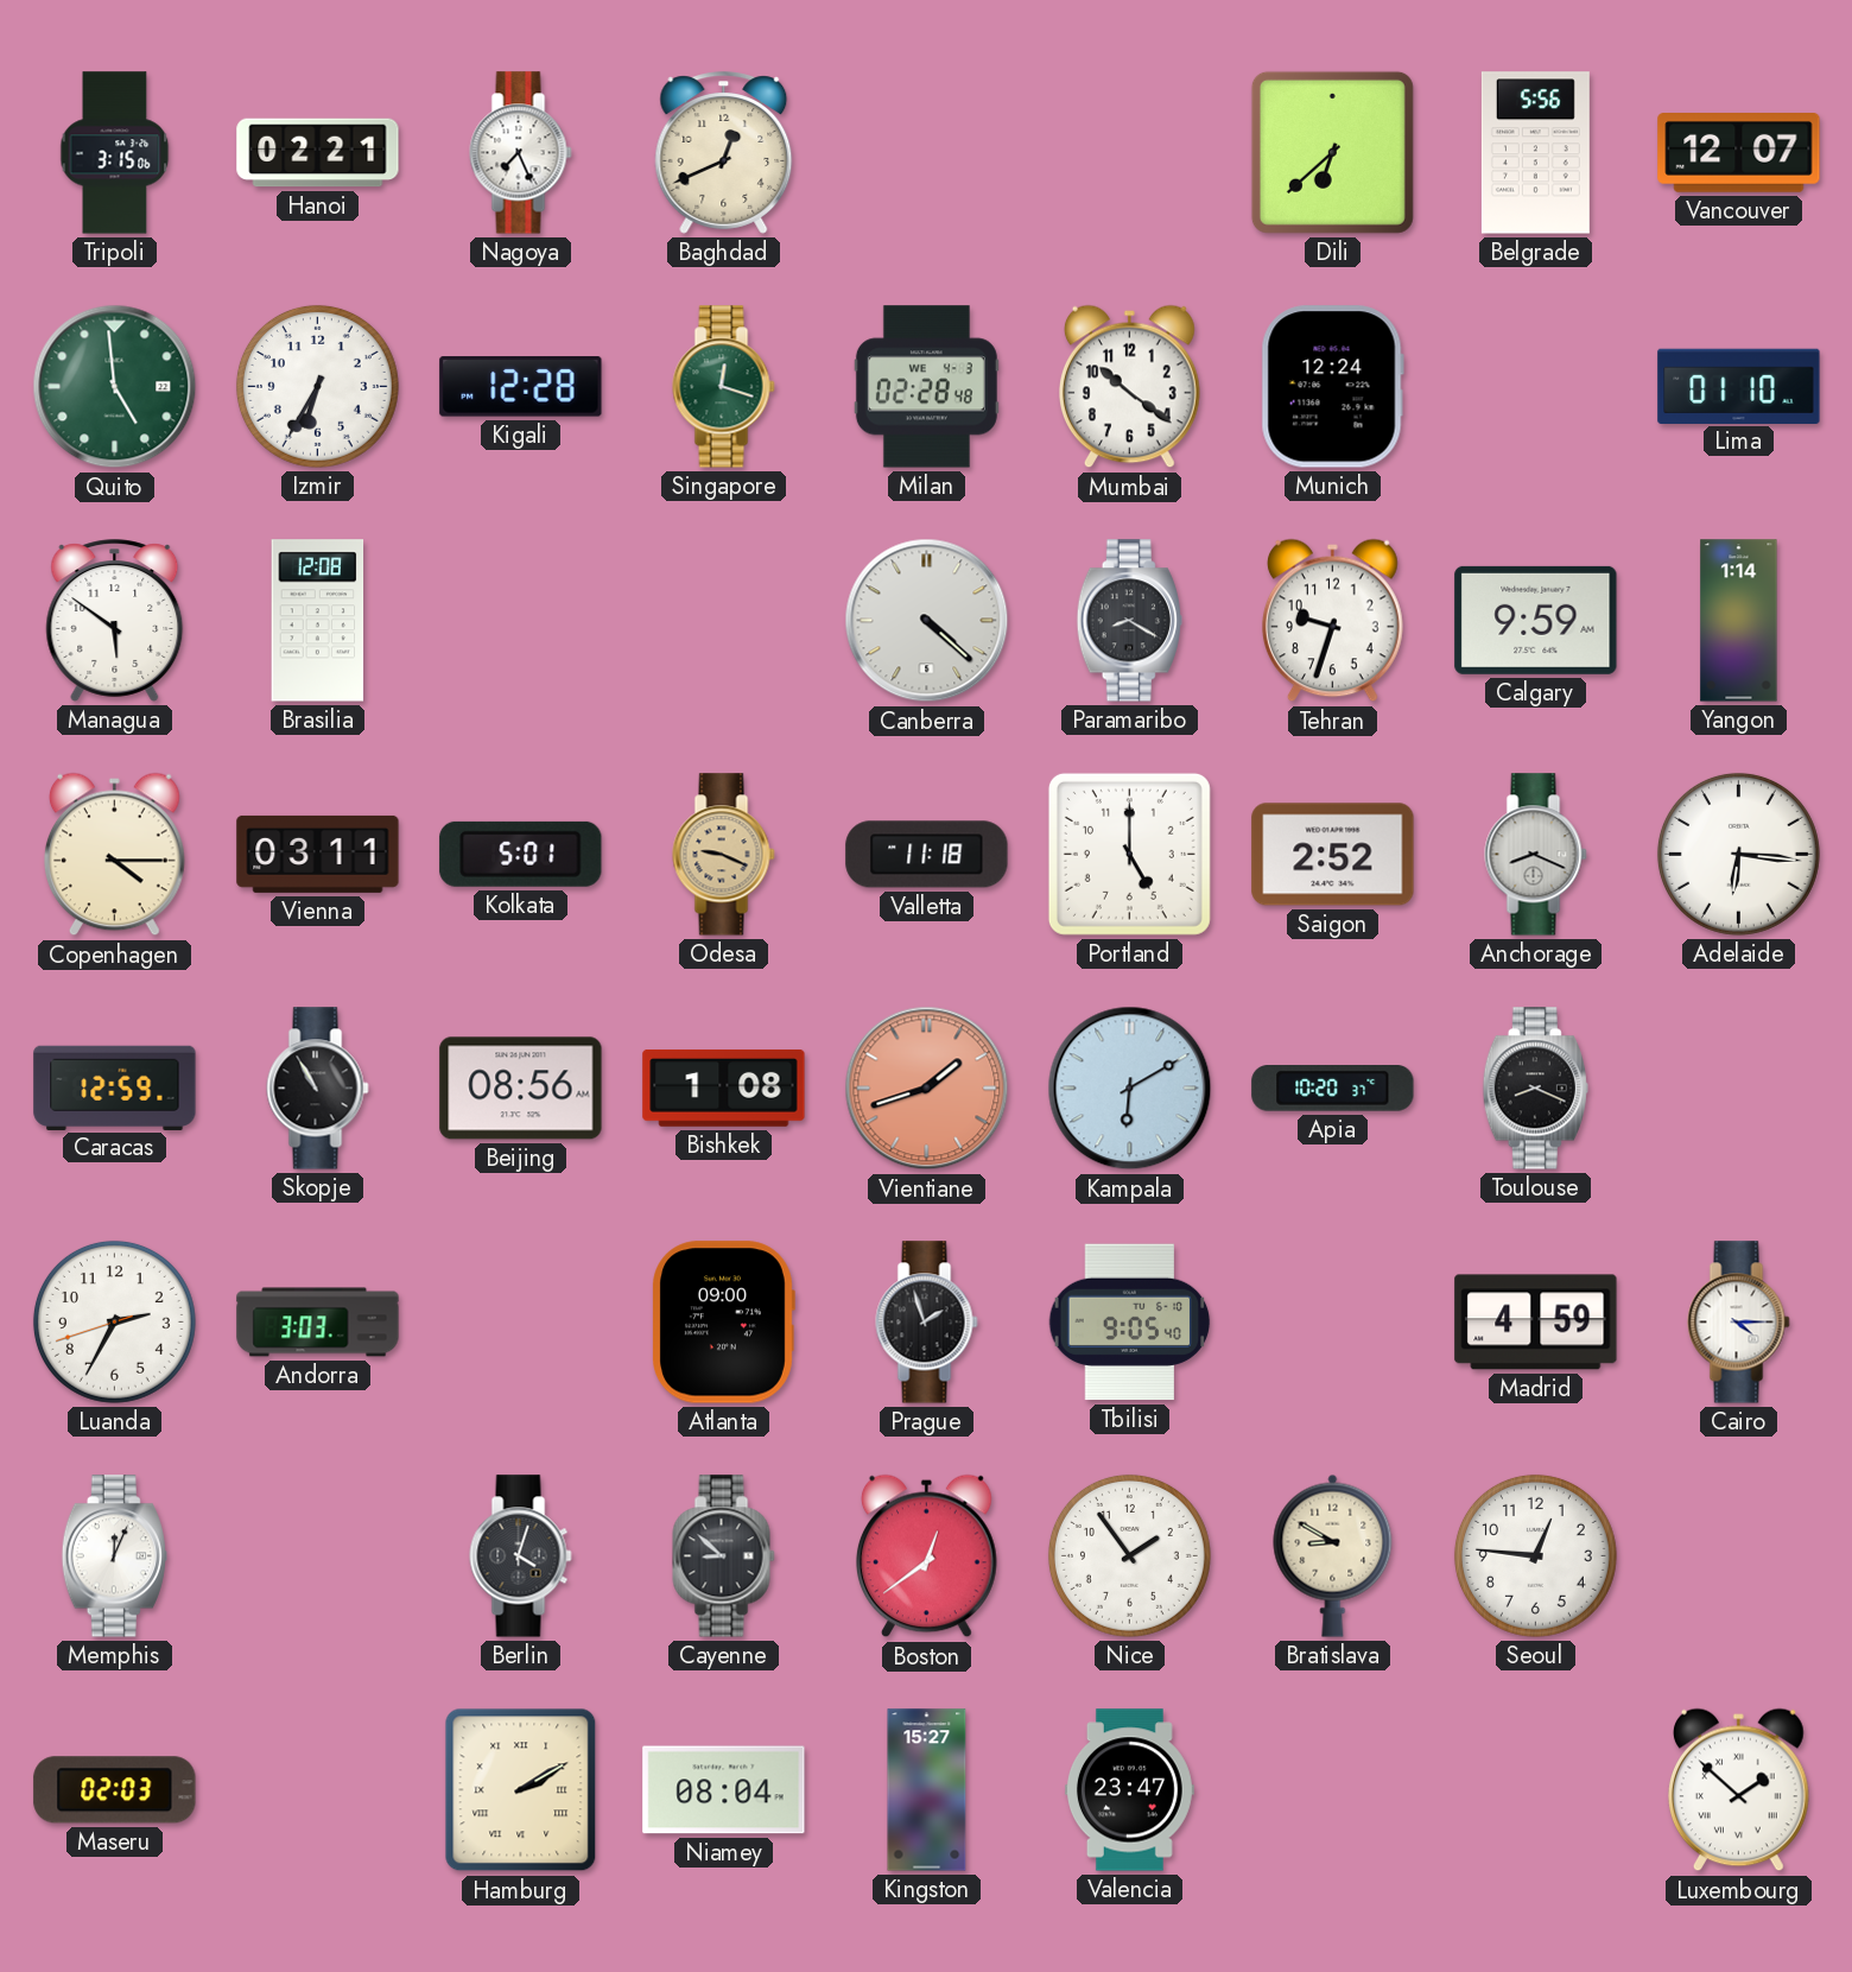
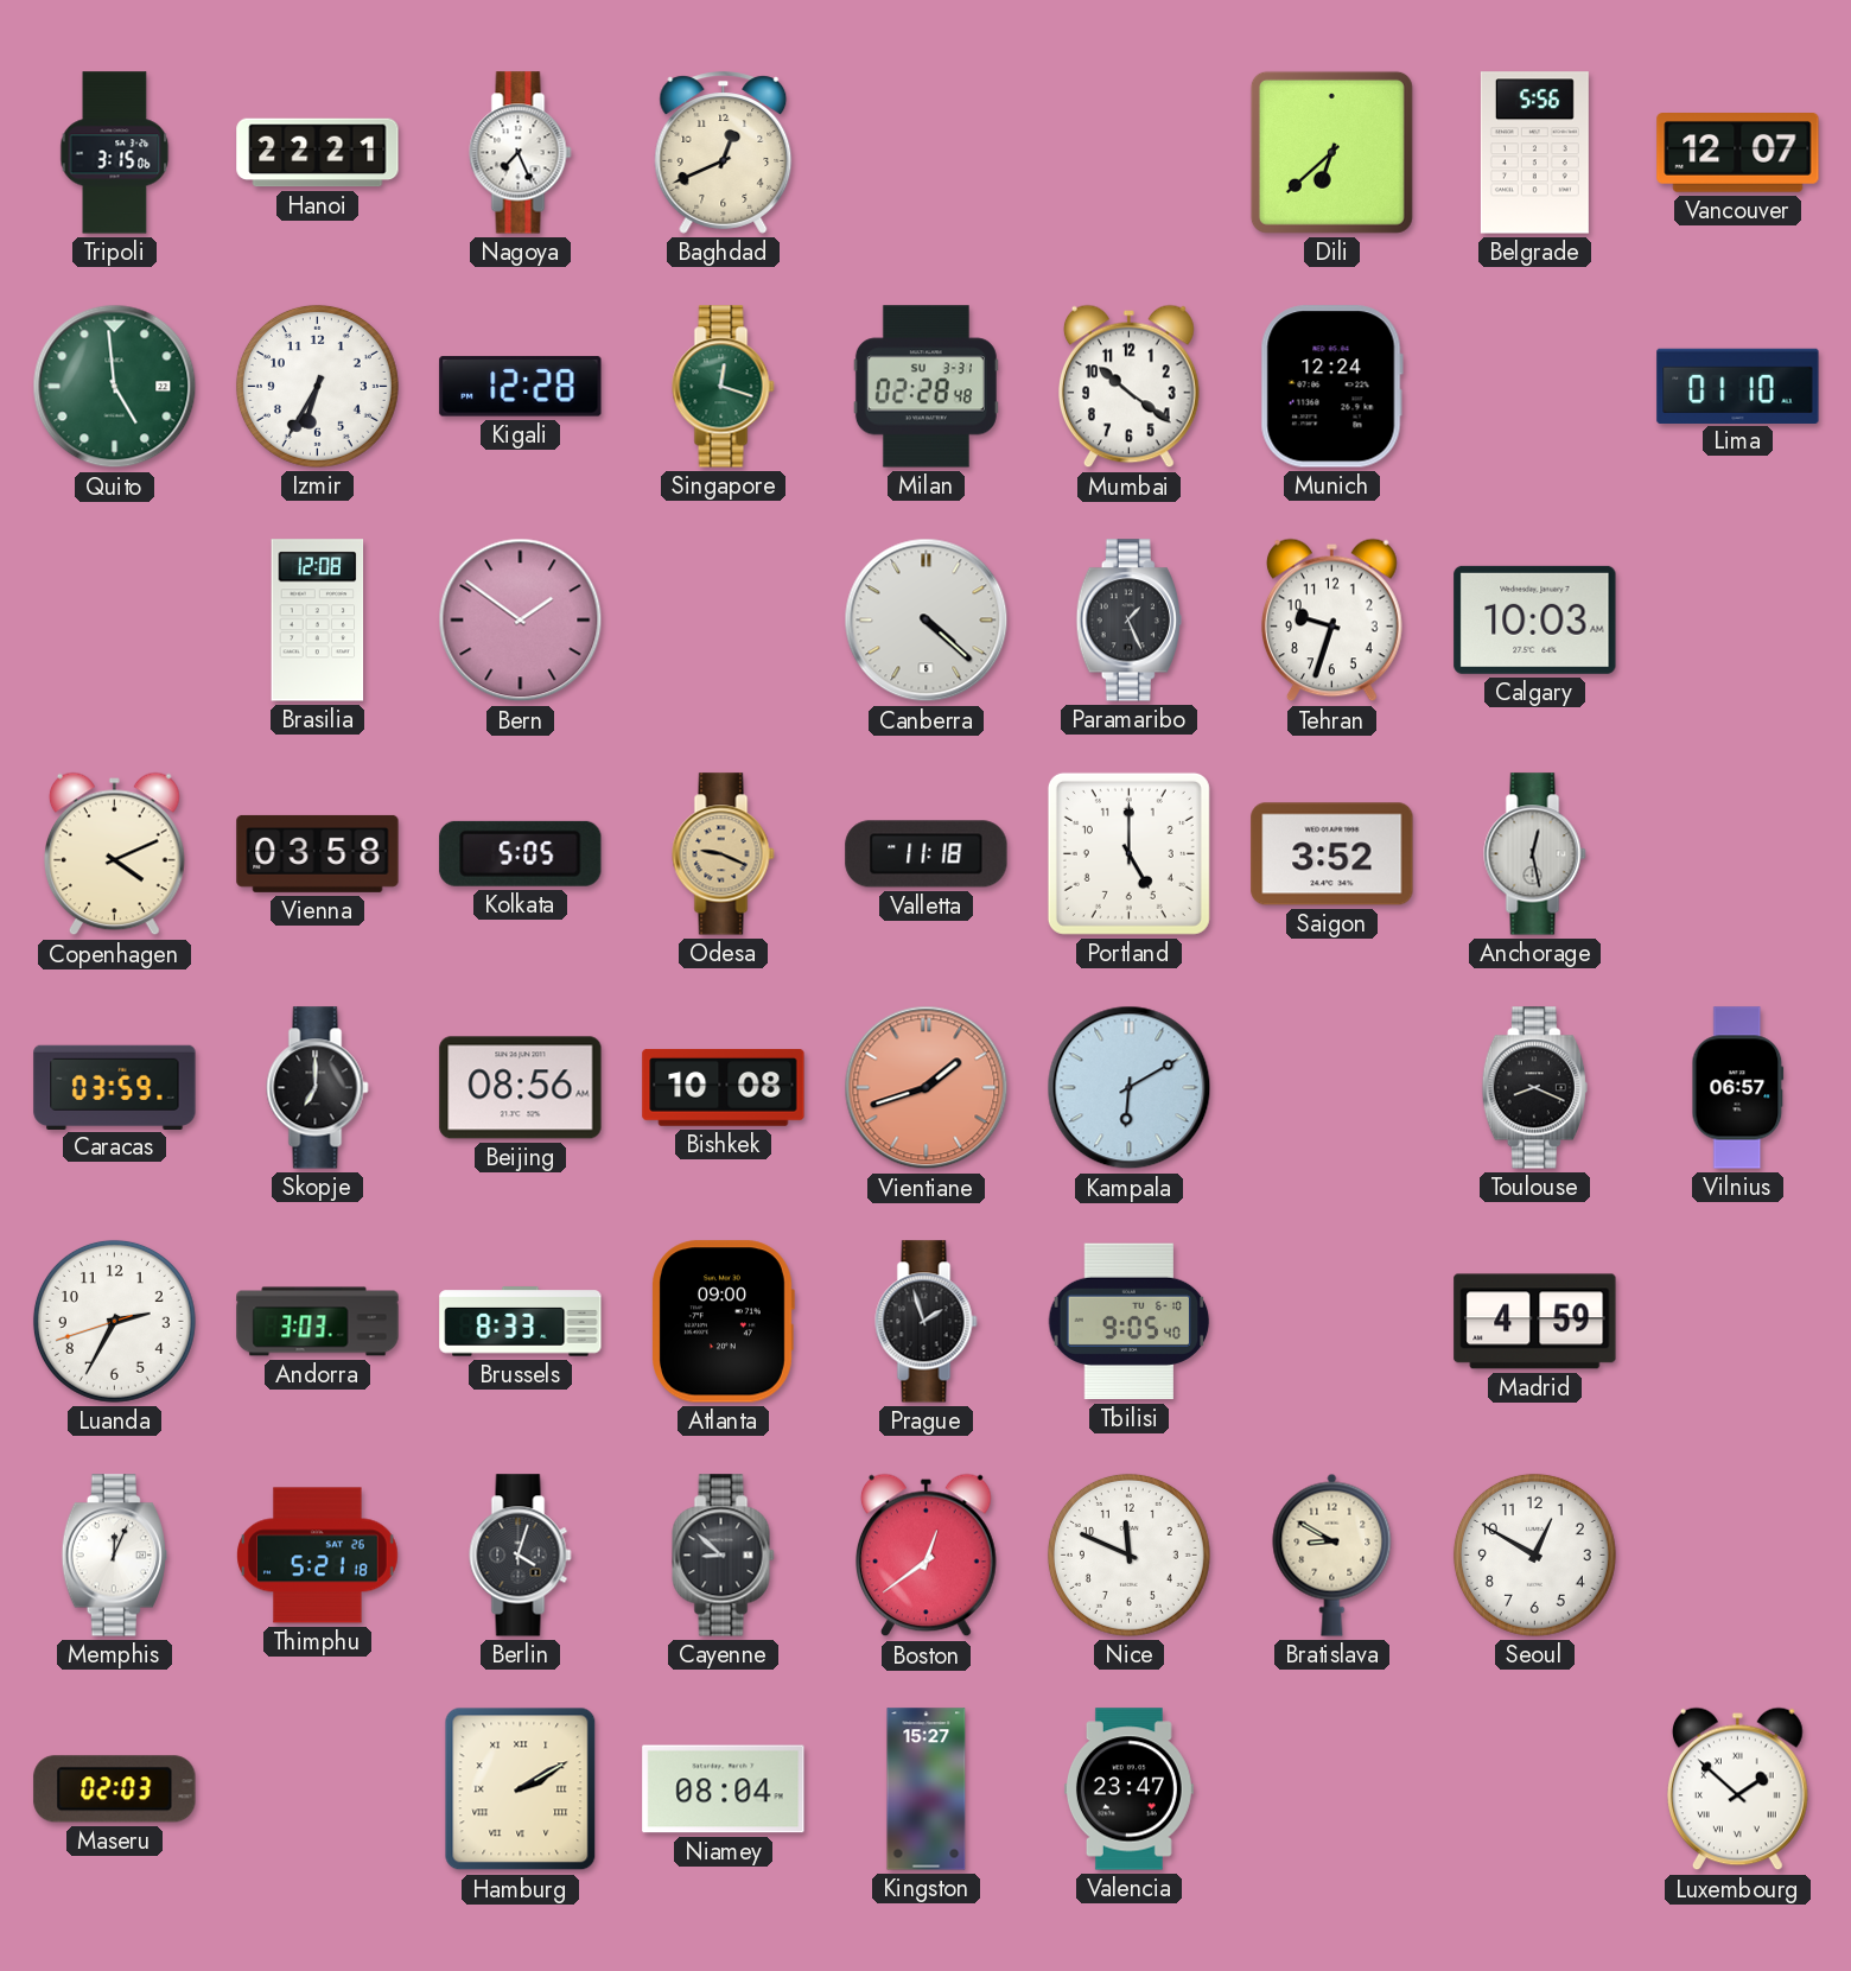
Hanoi: 02:21 -> 22:21
Milan date: WE 4-3 -> SU 3-31
Managua: 5:51 -> none
Bern: none -> 1:51
Paramaribo: 8:20 -> 1:26
Calgary: 9:59 -> 10:03
Yangon: 1:14 -> none
Copenhagen: 4:15 -> 4:11
Vienna: 03:11 -> 03:58
Kolkata: 5:01 -> 5:05
Saigon: 2:52 -> 3:52
Anchorage: 8:19 -> 12:28
Adelaide: 6:16 -> none
Caracas: 12:59 -> 03:59
Skopje: 10:55 -> 7:00
Bishkek: 1:08 -> 10:08
Apia: 10:20 -> none
Vilnius: none -> 06:57
Brussels: none -> 8:33
Cairo: 4:15 -> none
Thimphu: none -> 5:21
Nice: 1:54 -> 11:49
Seoul: 12:46 -> 12:50
